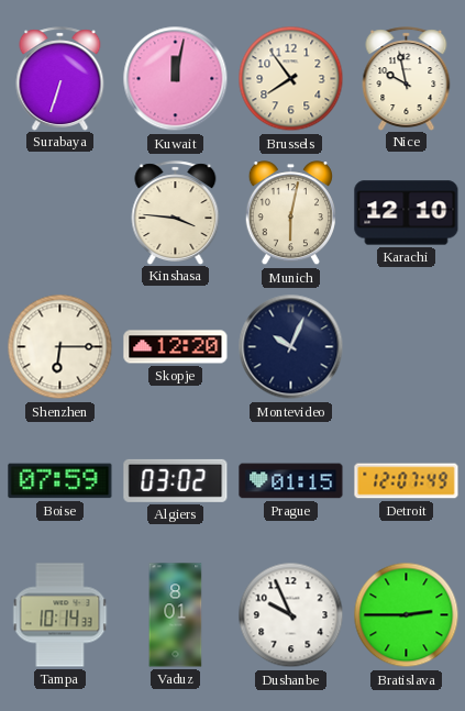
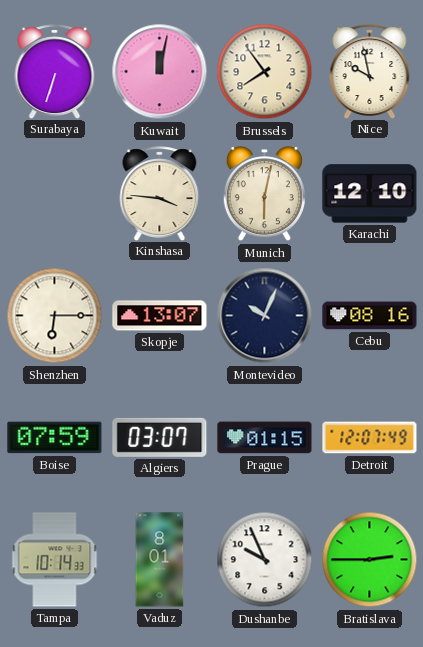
Skopje: 12:20 -> 13:07
Cebu: none -> 08:16
Algiers: 03:02 -> 03:07
